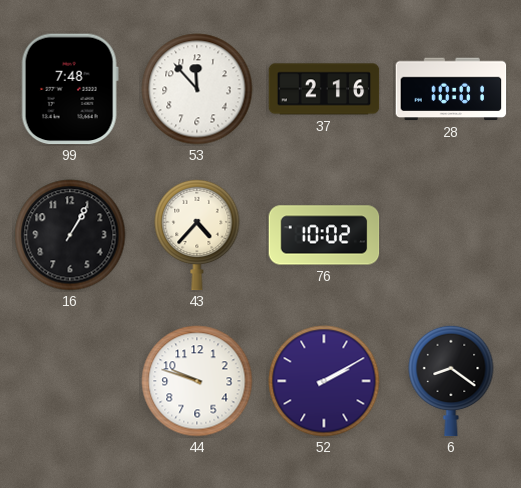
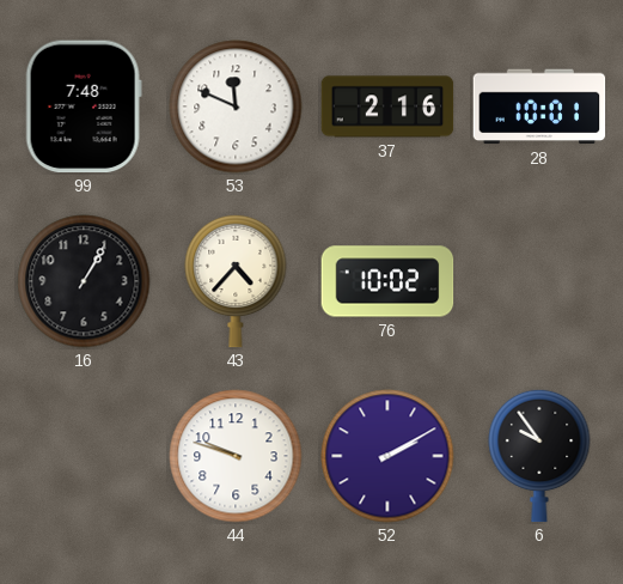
53: 11:53 -> 11:49
6: 8:21 -> 9:54
